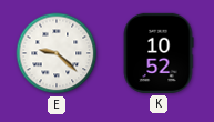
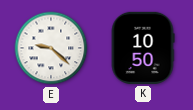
K: 10:52 -> 10:50
